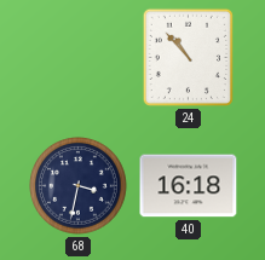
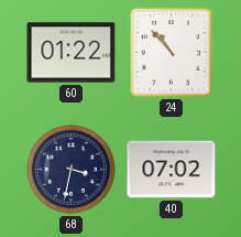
60: none -> 01:22
40: 16:18 -> 07:02
